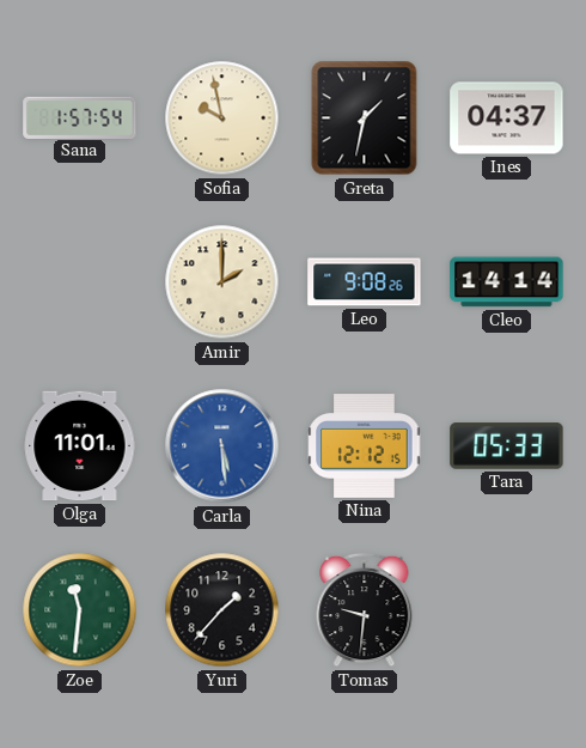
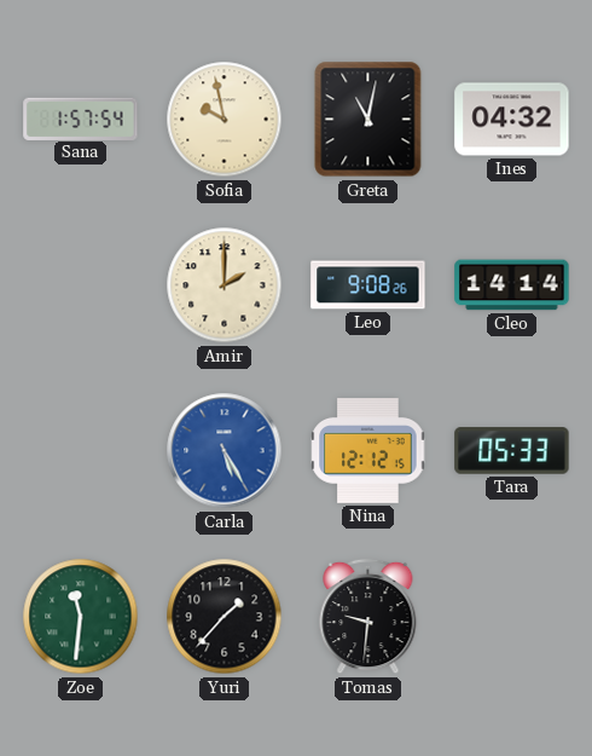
Greta: 1:32 -> 11:02
Ines: 04:37 -> 04:32
Olga: 11:01 -> none
Carla: 5:29 -> 5:25
